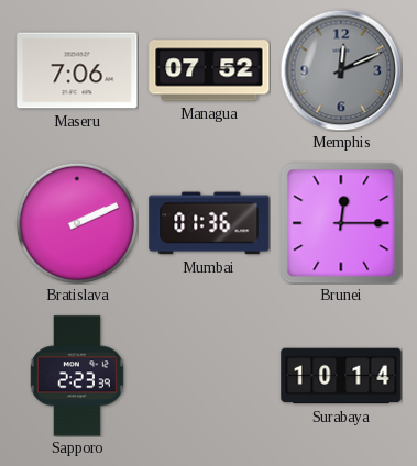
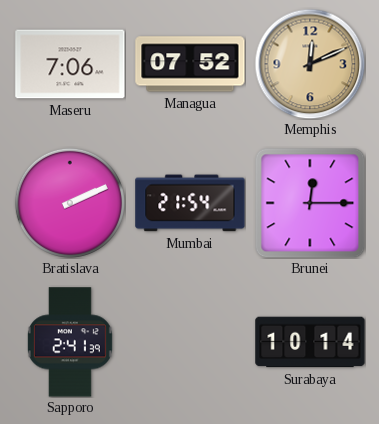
Memphis dial: grey -> champagne
Mumbai: 01:36 -> 21:54
Sapporo: 2:23 -> 2:41
